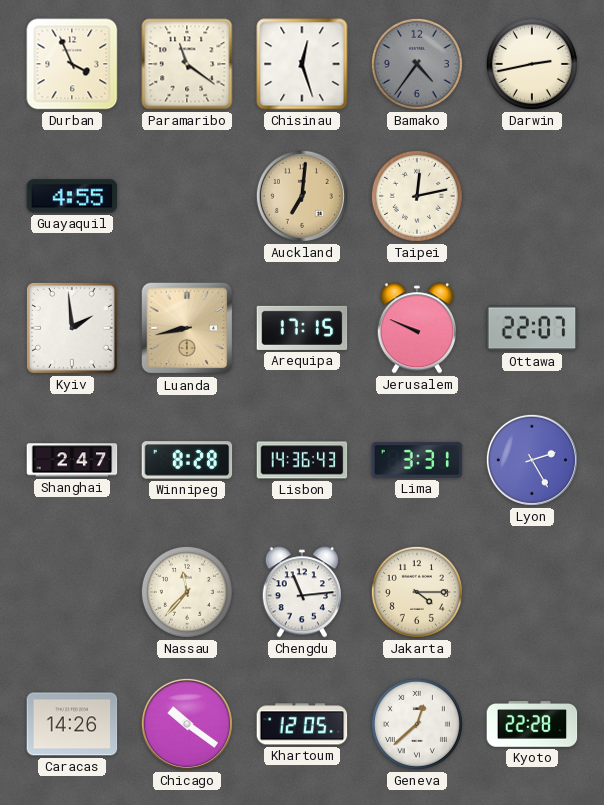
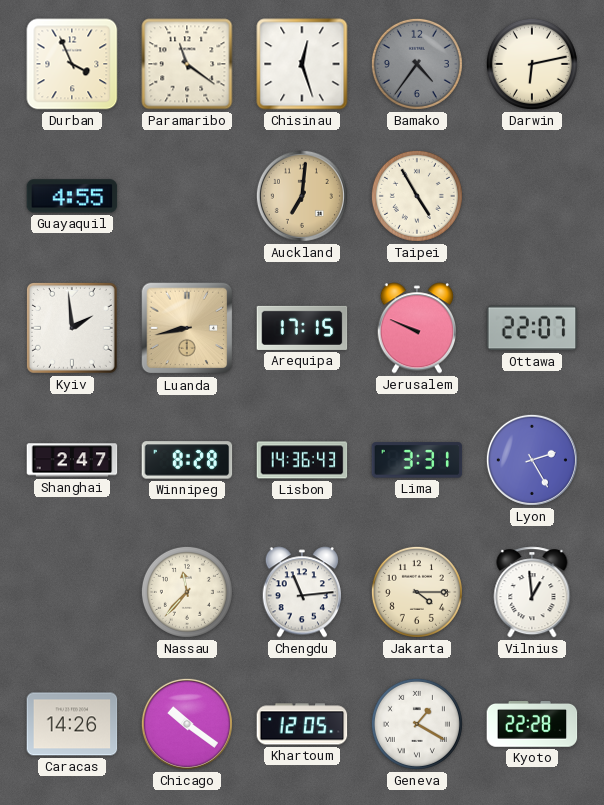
Darwin: 2:43 -> 6:13
Taipei: 12:13 -> 4:55
Vilnius: none -> 12:59
Geneva: 12:38 -> 1:20
